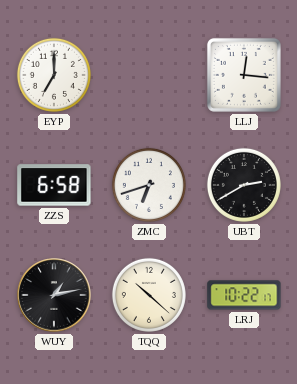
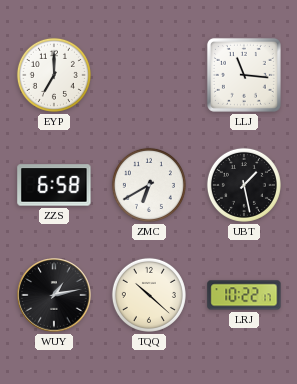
LLJ: 12:16 -> 11:16
ZMC: 6:42 -> 6:40
UBT: 2:40 -> 1:28
